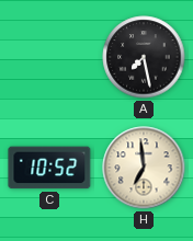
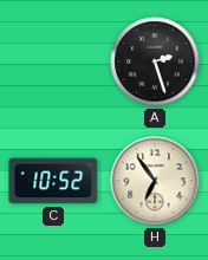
A: 7:28 -> 2:27
H: 6:59 -> 6:54
